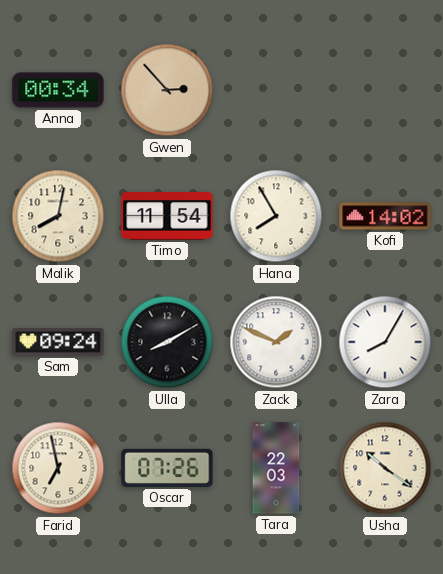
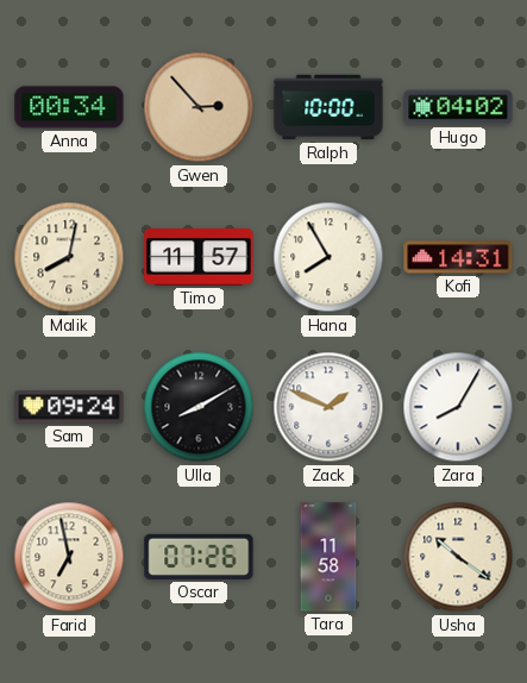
Ralph: none -> 10:00
Hugo: none -> 04:02
Timo: 11:54 -> 11:57
Kofi: 14:02 -> 14:31
Tara: 22:03 -> 11:58
